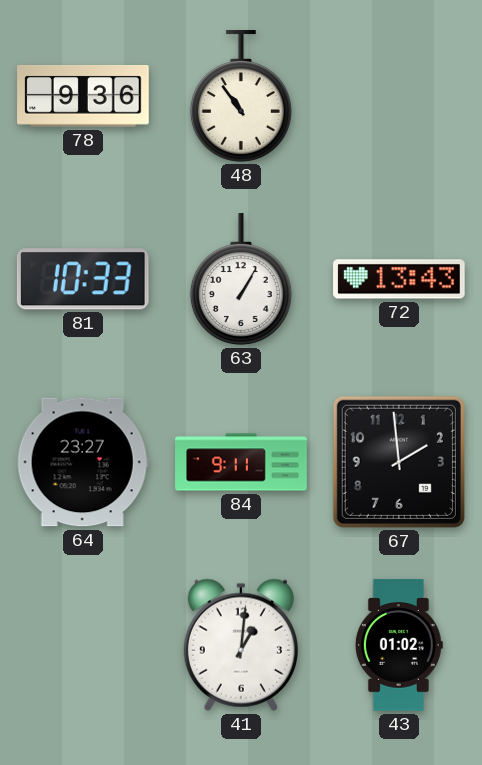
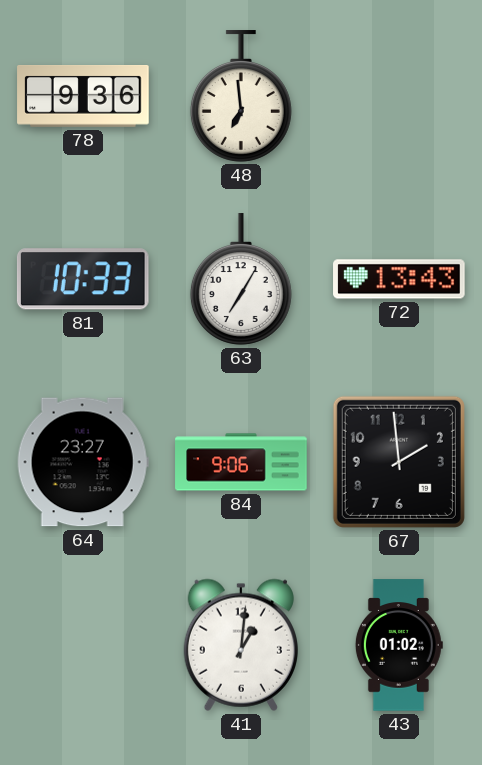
48: 10:54 -> 6:59
63: 1:05 -> 7:05
84: 9:11 -> 9:06
